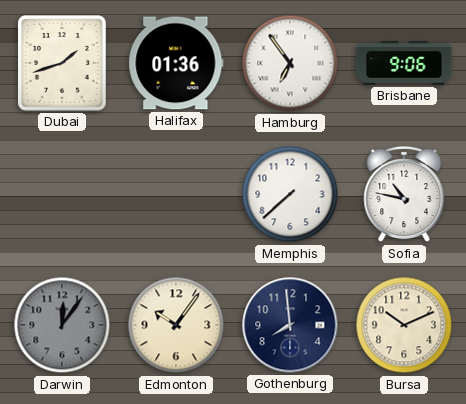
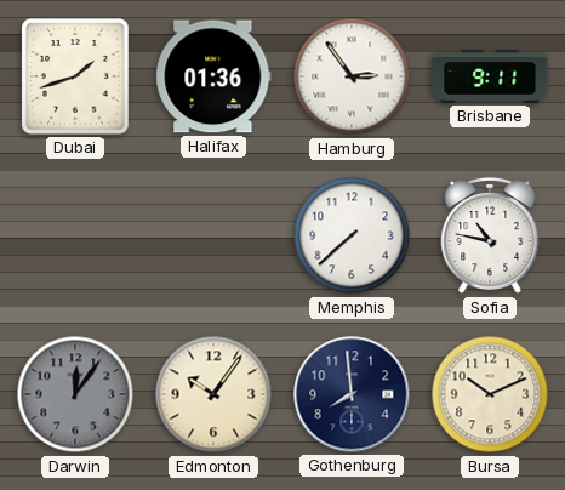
Hamburg: 6:54 -> 2:54
Brisbane: 9:06 -> 9:11
